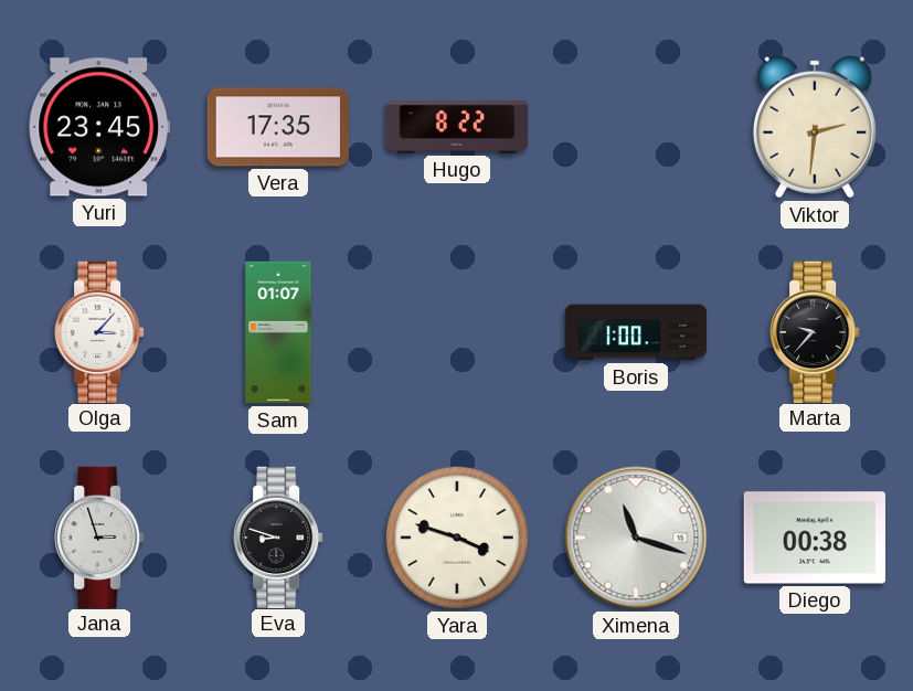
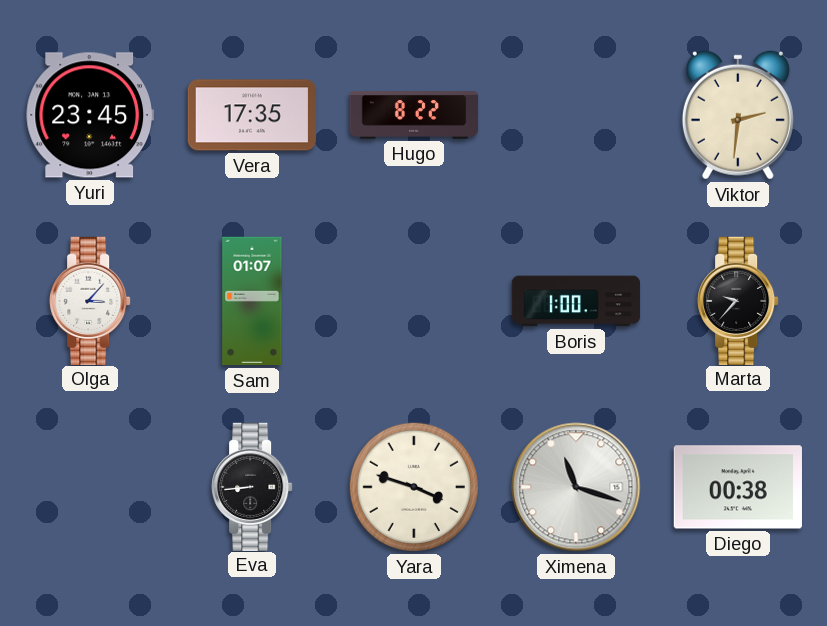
Jana: 2:57 -> none
Eva: 8:48 -> 8:44
